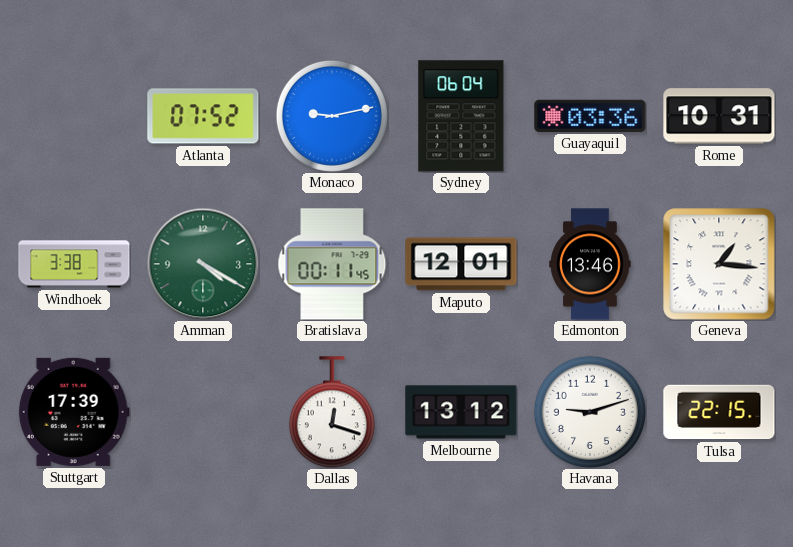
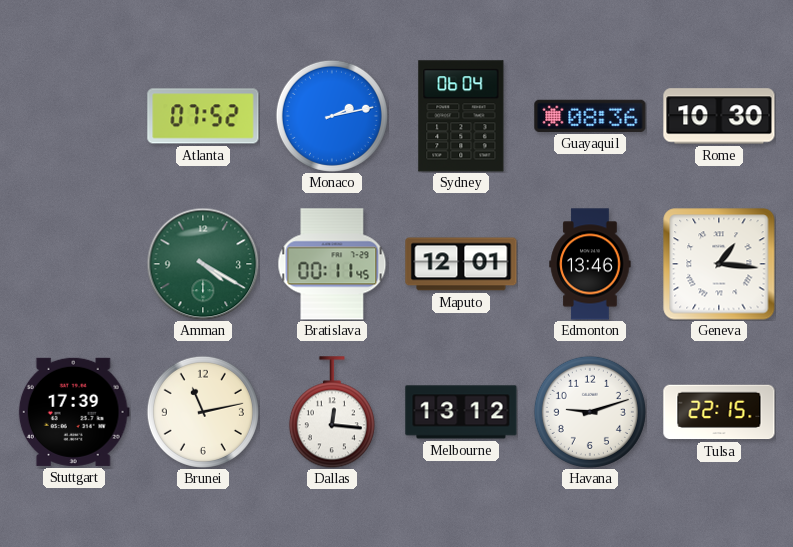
Monaco: 9:13 -> 2:13
Guayaquil: 03:36 -> 08:36
Rome: 10:31 -> 10:30
Windhoek: 3:38 -> none
Brunei: none -> 11:13
Dallas: 12:18 -> 12:16
